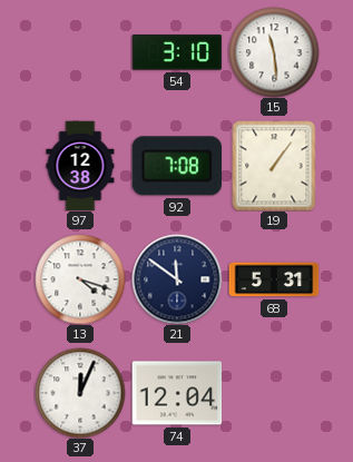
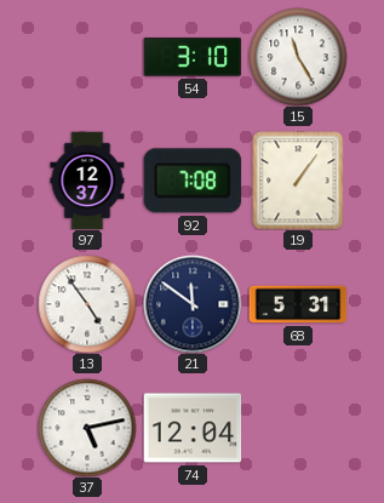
15: 11:29 -> 11:25
97: 12:38 -> 12:37
13: 4:18 -> 4:54
37: 12:04 -> 5:13
